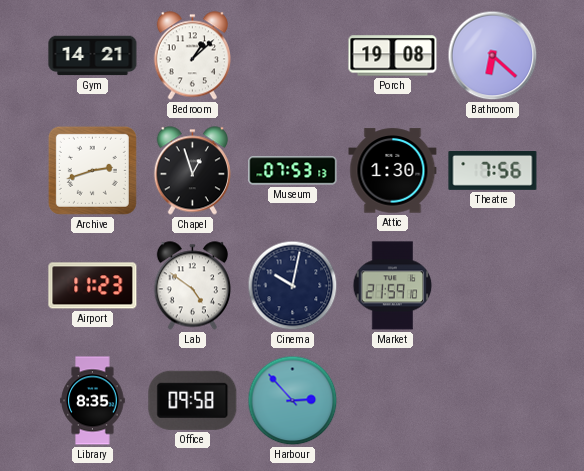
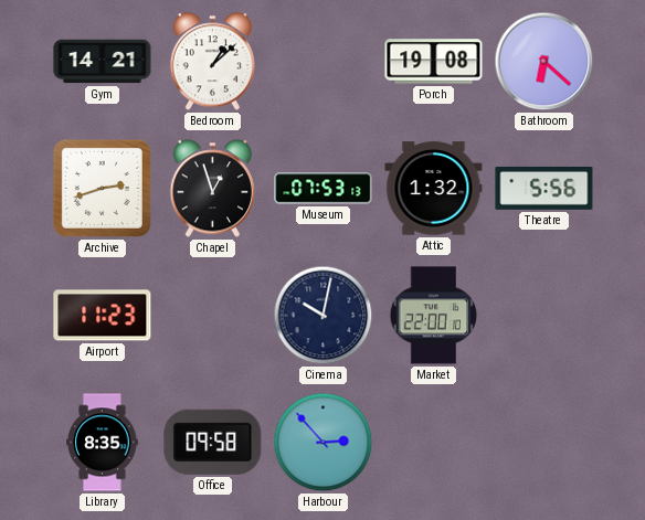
Attic: 1:30 -> 1:32
Theatre: 7:56 -> 5:56
Lab: 4:51 -> none
Market: 21:59 -> 22:00
